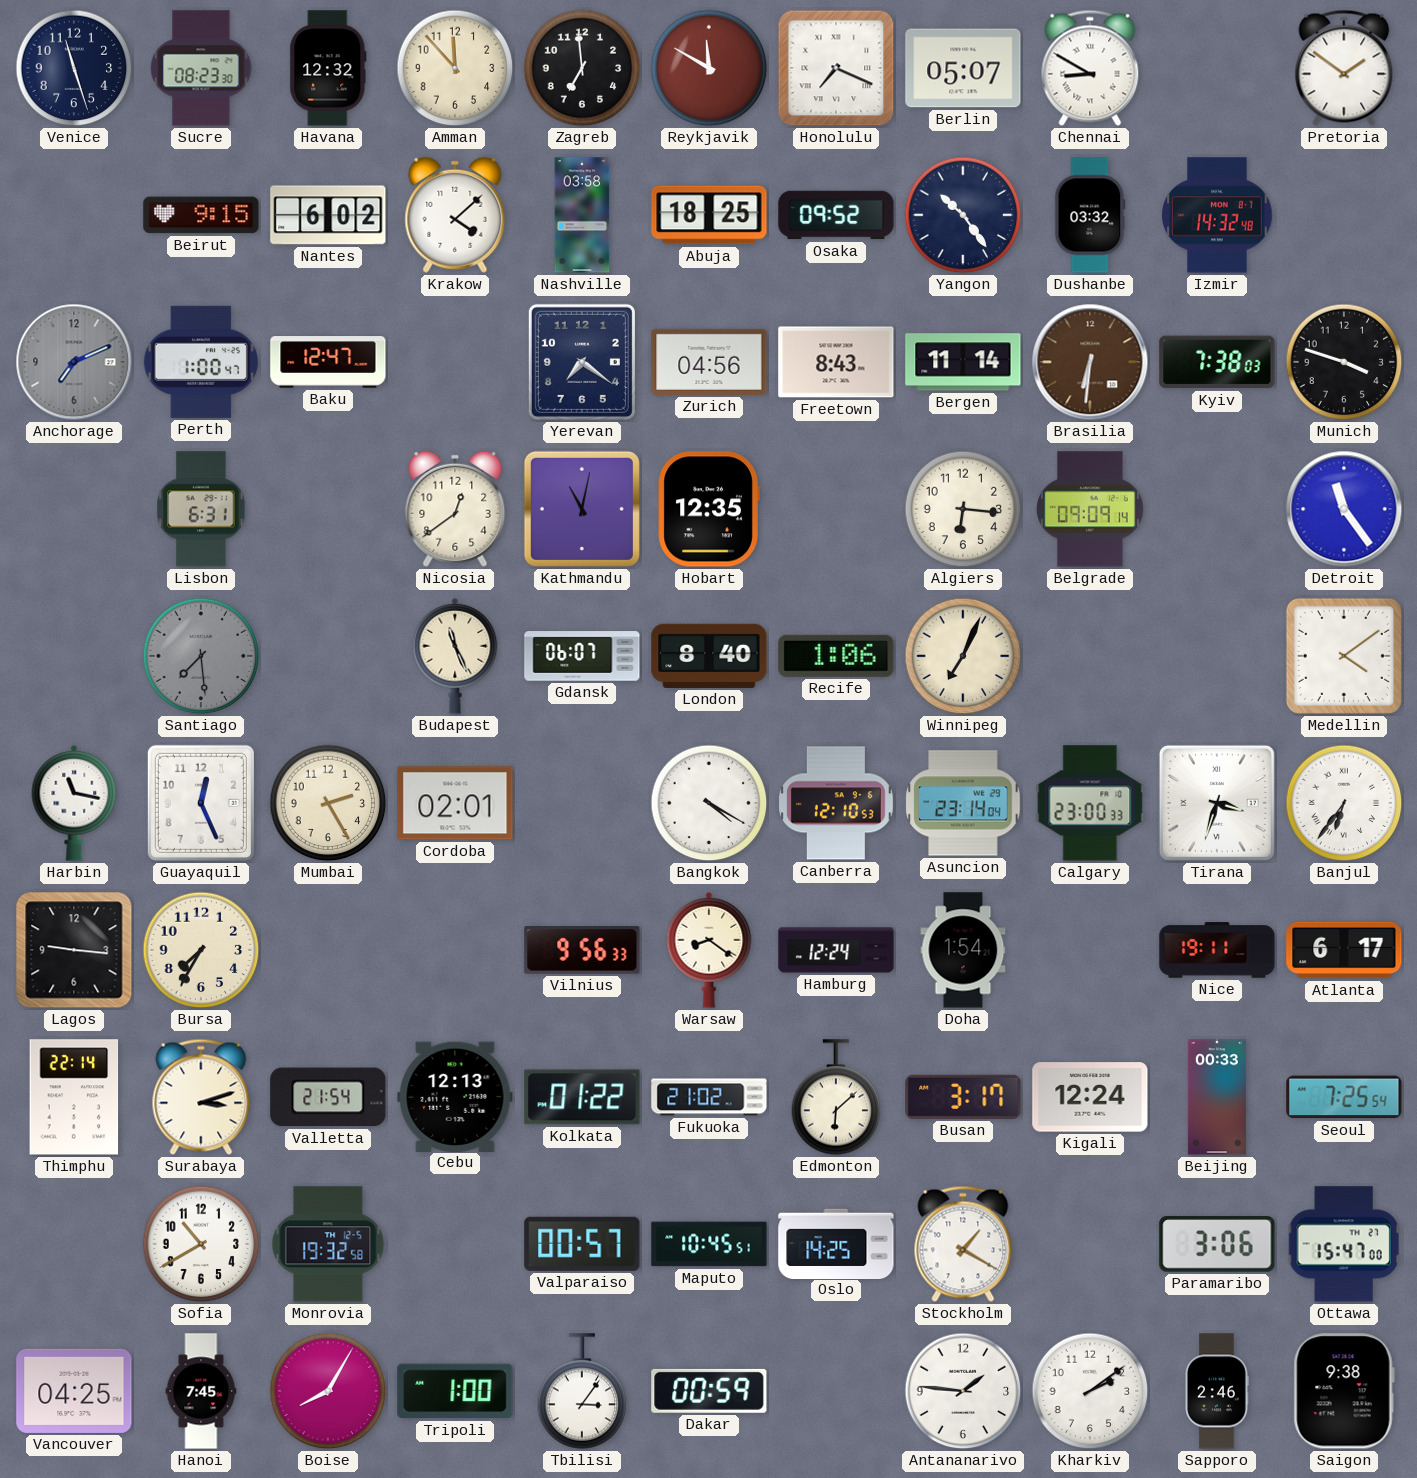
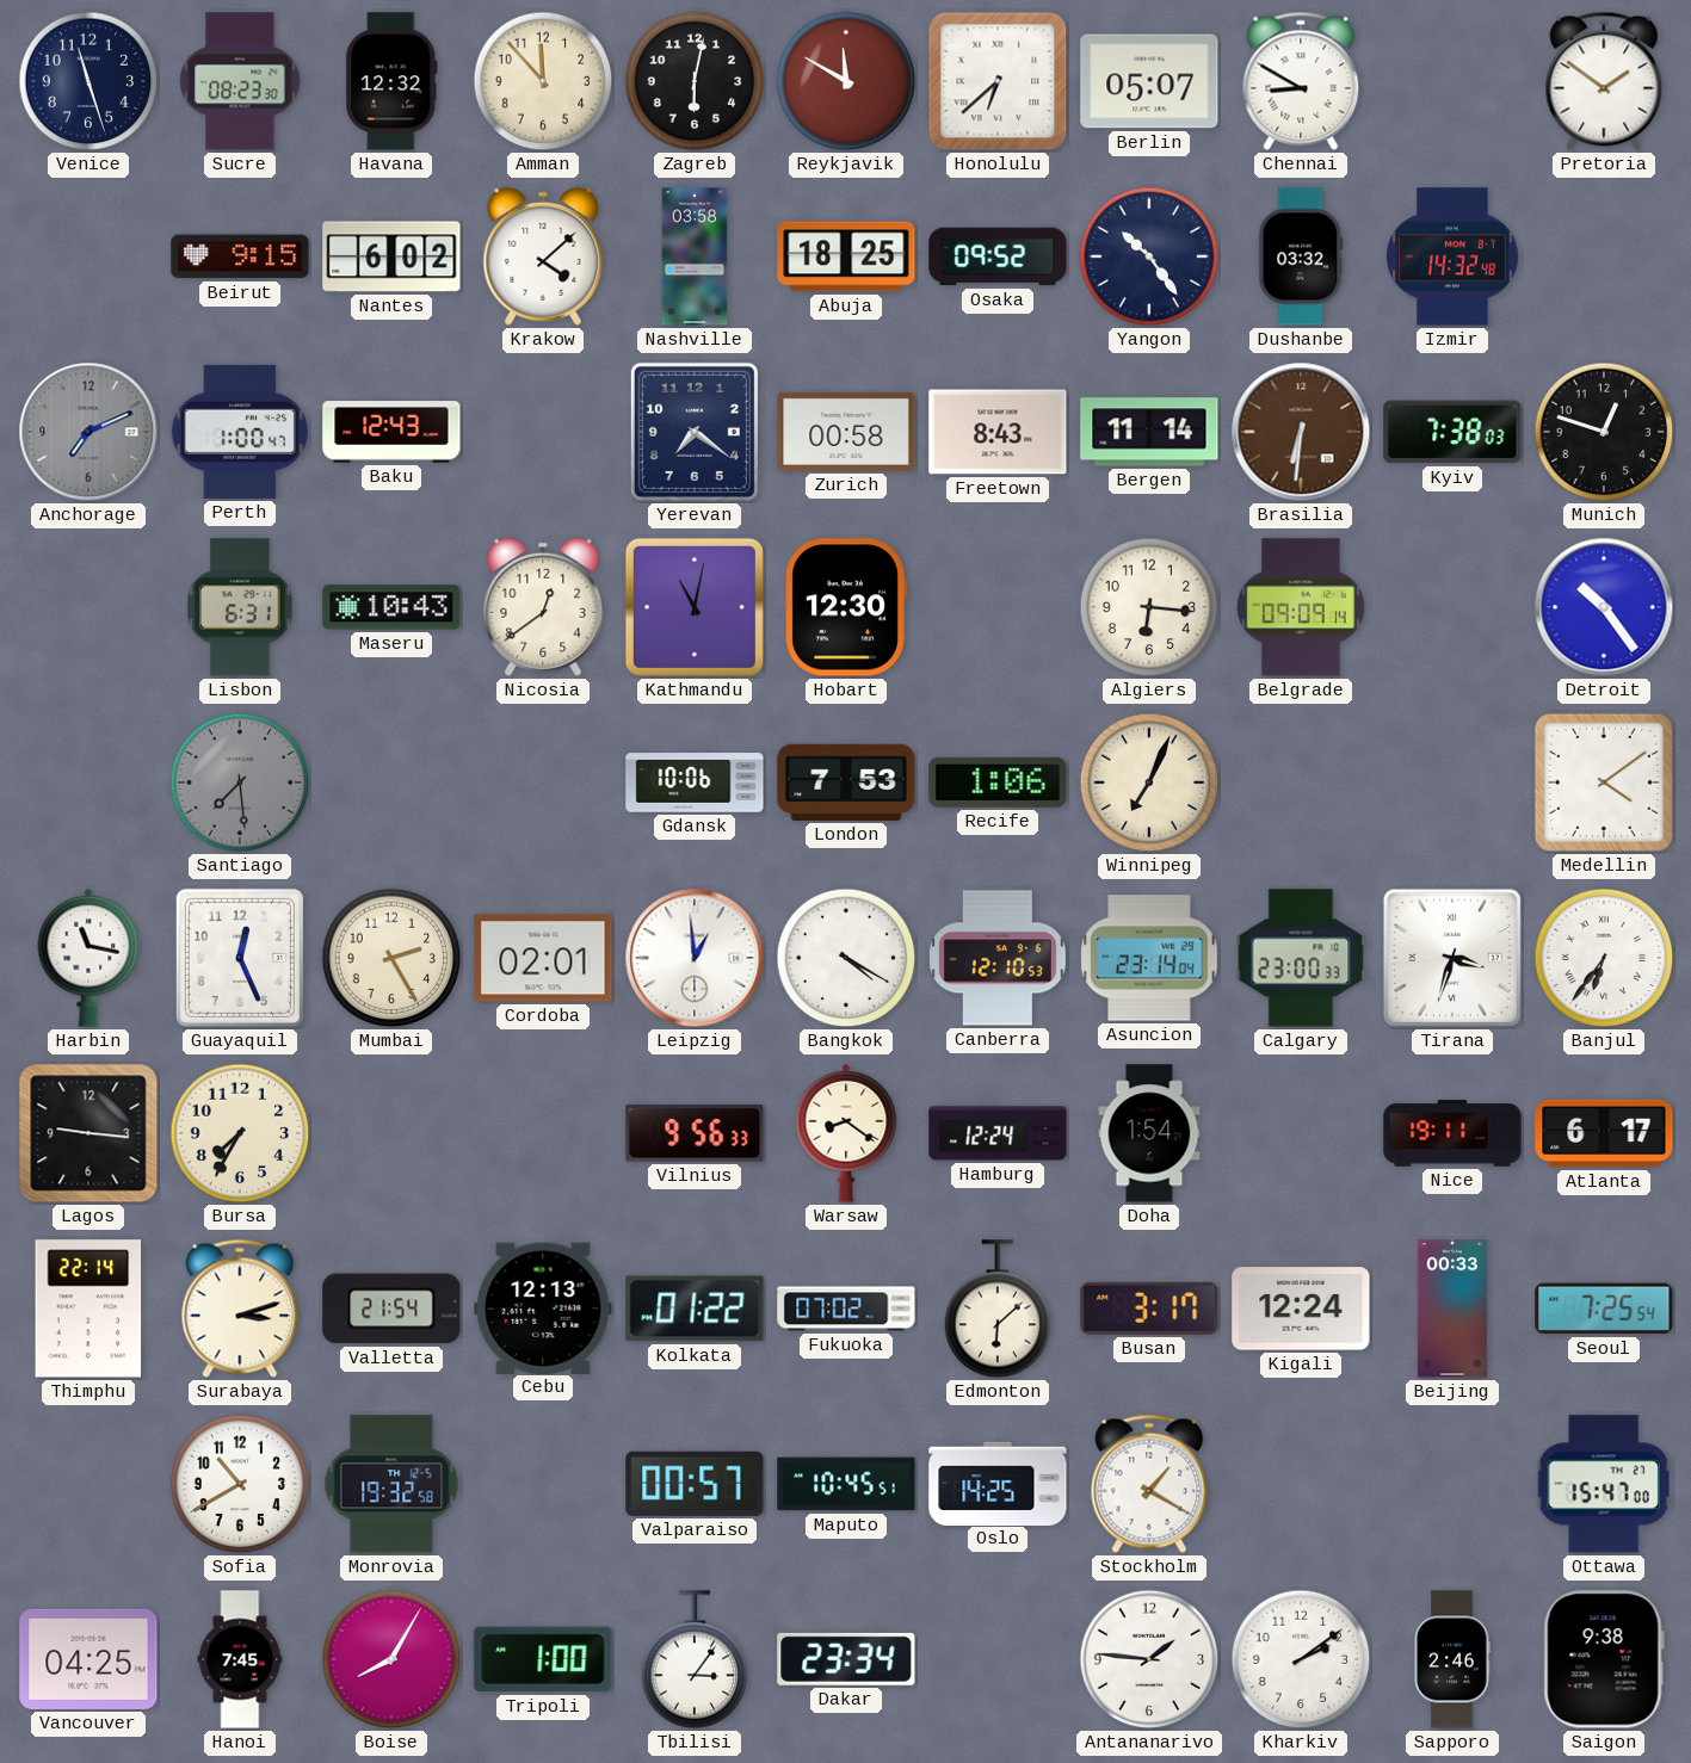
Zagreb: 6:59 -> 6:02
Honolulu: 7:19 -> 6:38
Baku: 12:47 -> 12:43
Zurich: 04:56 -> 00:58
Munich: 3:48 -> 12:48
Maseru: none -> 10:43
Hobart: 12:35 -> 12:30
Detroit: 11:24 -> 10:24
Budapest: 11:26 -> none
Gdansk: 06:07 -> 10:06
London: 8:40 -> 7:53
Leipzig: none -> 12:59
Fukuoka: 21:02 -> 07:02
Paramaribo: 3:06 -> none
Dakar: 00:59 -> 23:34
